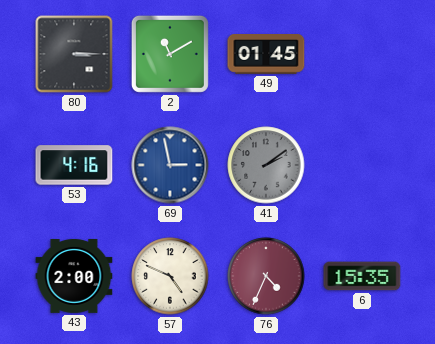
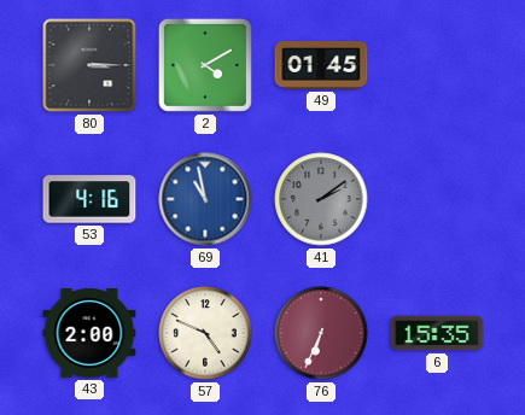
2: 11:10 -> 4:10
69: 2:58 -> 10:58
76: 4:34 -> 6:34
